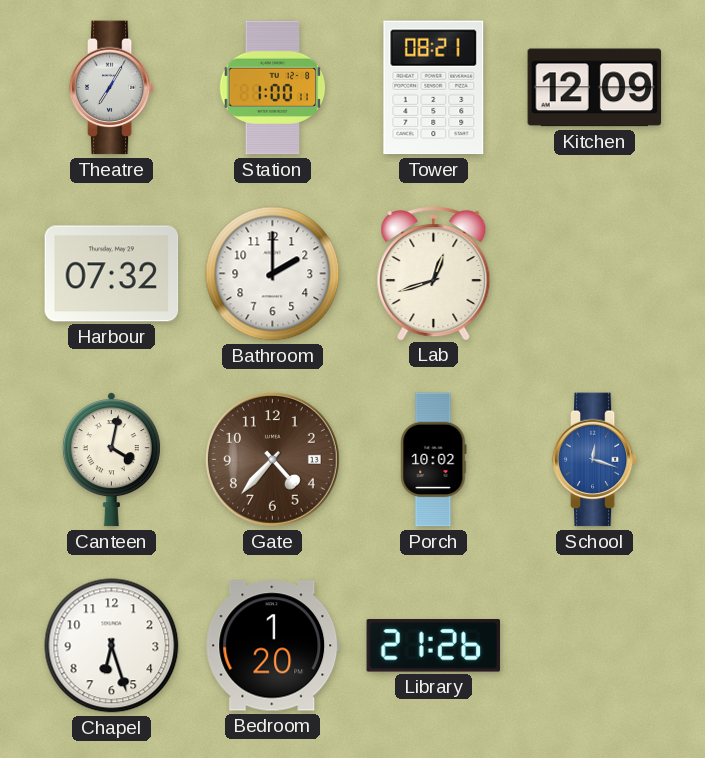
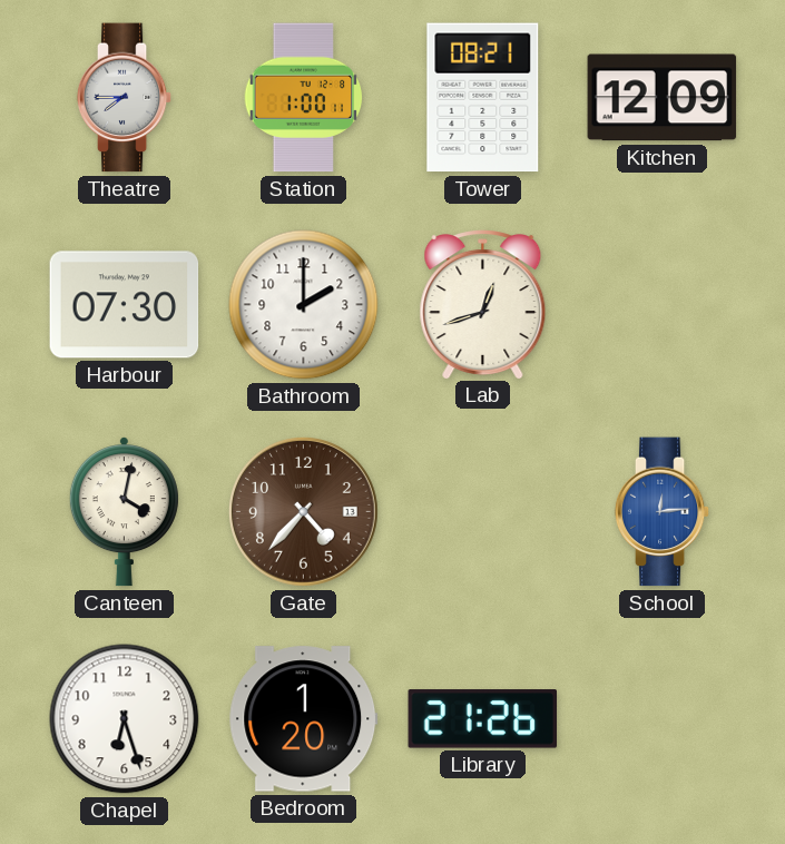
Theatre: 7:05 -> 7:45
Harbour: 07:32 -> 07:30
Porch: 10:02 -> none
School: 12:18 -> 12:14
